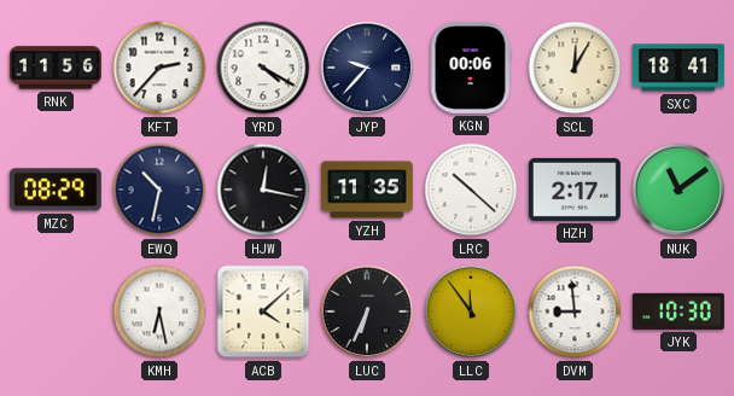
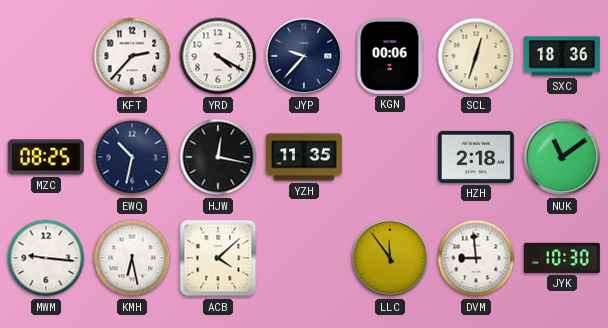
RNK: 11:56 -> none
SCL: 12:05 -> 12:33
SXC: 18:41 -> 18:36
MZC: 08:29 -> 08:25
LRC: 10:22 -> none
HZH: 2:17 -> 2:18
MWM: none -> 9:16
LUC: 6:34 -> none
